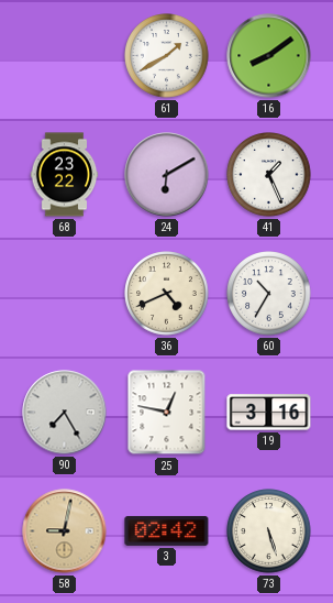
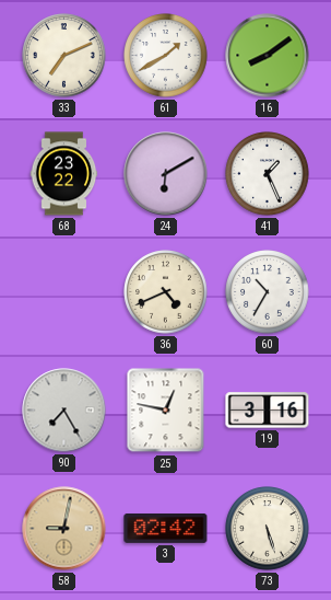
33: none -> 7:11
